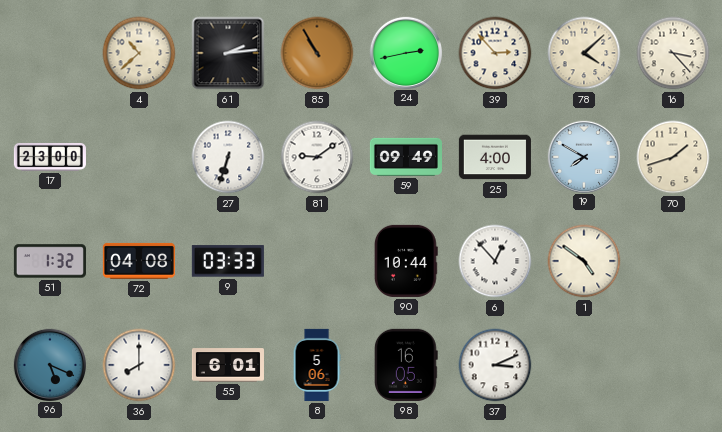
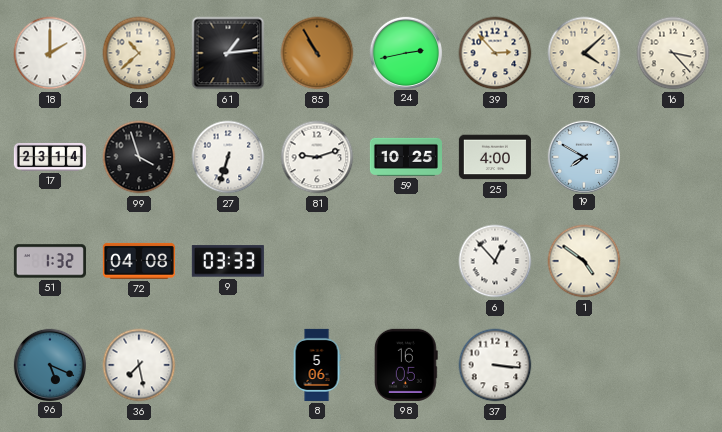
18: none -> 2:00
61: 2:14 -> 1:14
17: 23:00 -> 23:14
99: none -> 3:57
81: 9:09 -> 9:12
59: 09:49 -> 10:25
70: 1:42 -> none
90: 10:44 -> none
36: 8:00 -> 7:28
55: 6:01 -> none
37: 3:11 -> 3:16
